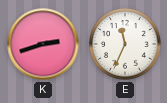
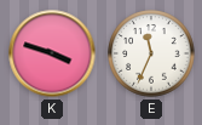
K: 2:42 -> 3:48
